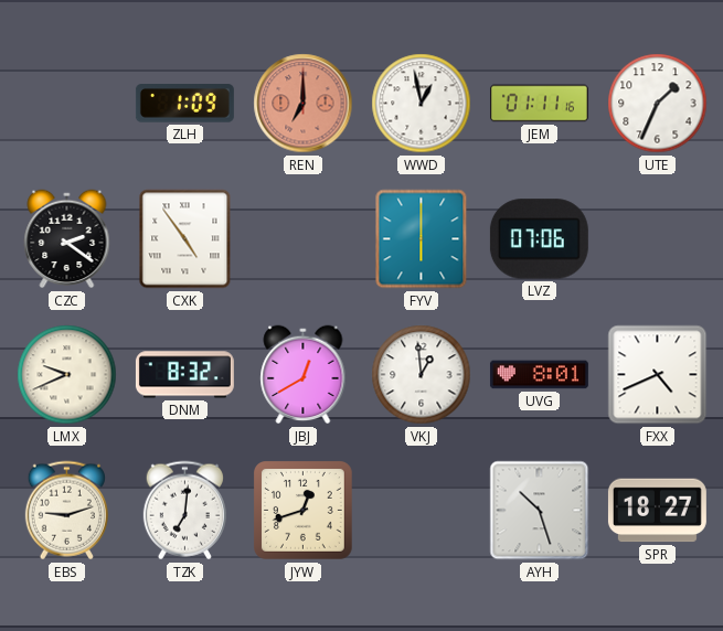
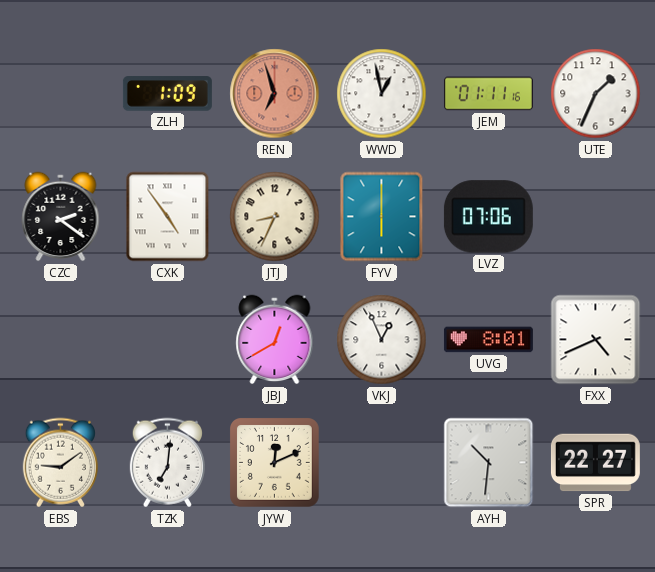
REN: 7:00 -> 6:57
JTJ: none -> 8:34
LMX: 9:41 -> none
DNM: 8:32 -> none
VKJ: 12:59 -> 12:56
EBS: 9:12 -> 9:09
JYW: 12:42 -> 12:11
AYH: 10:27 -> 10:31
SPR: 18:27 -> 22:27
